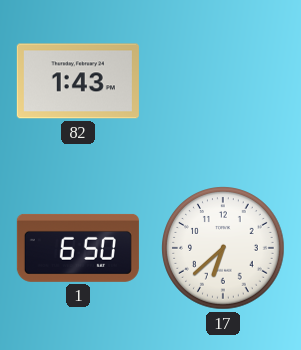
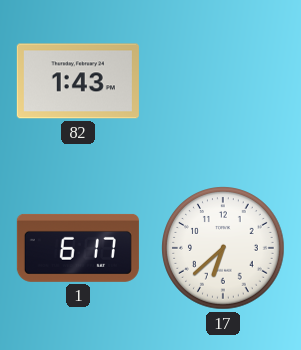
1: 6:50 -> 6:17
